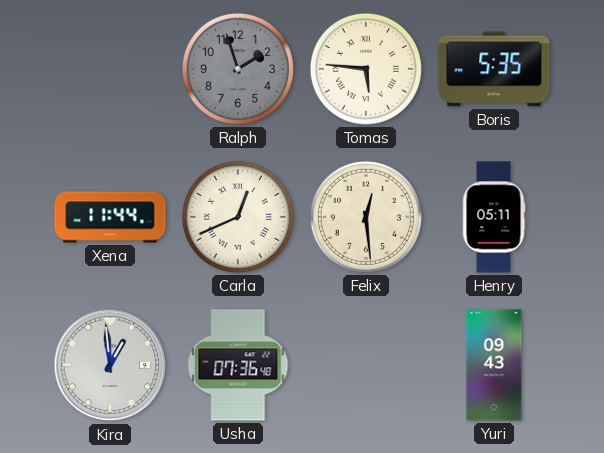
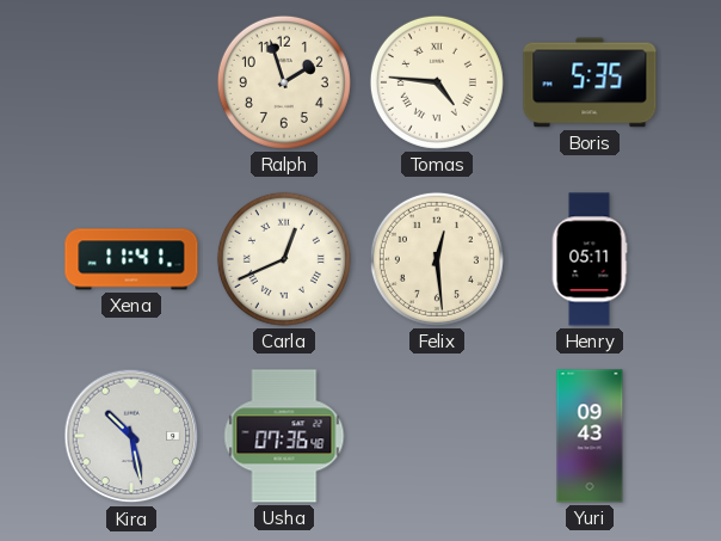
Ralph dial: grey -> cream
Tomas: 5:46 -> 4:46
Xena: 11:44 -> 11:41
Kira: 12:59 -> 10:28
